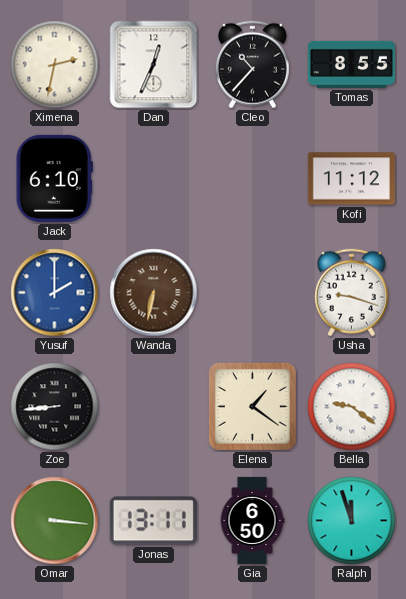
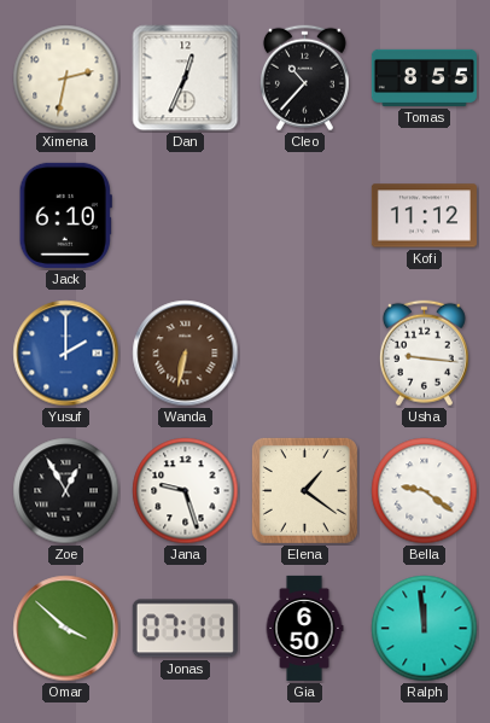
Usha: 9:18 -> 9:16
Zoe: 8:44 -> 12:55
Jana: none -> 9:27
Omar: 3:16 -> 3:52
Jonas: 13:11 -> 07:11
Ralph: 11:57 -> 11:59
